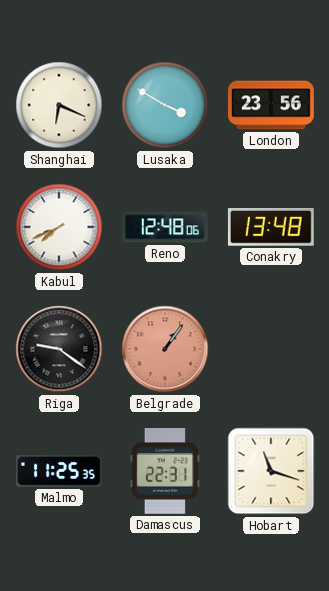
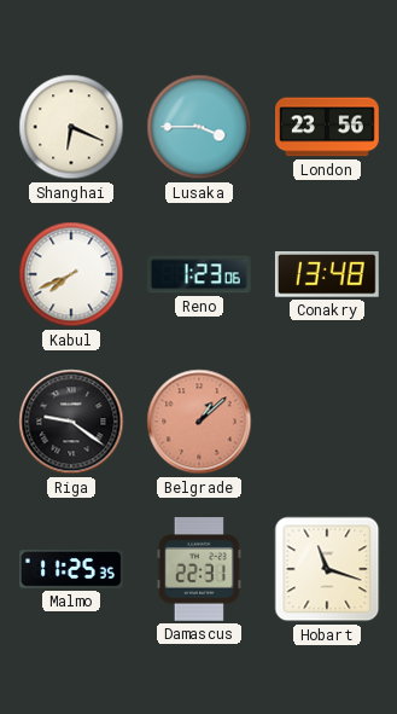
Lusaka: 3:50 -> 3:45
Reno: 12:48 -> 1:23
Belgrade: 1:06 -> 1:08
